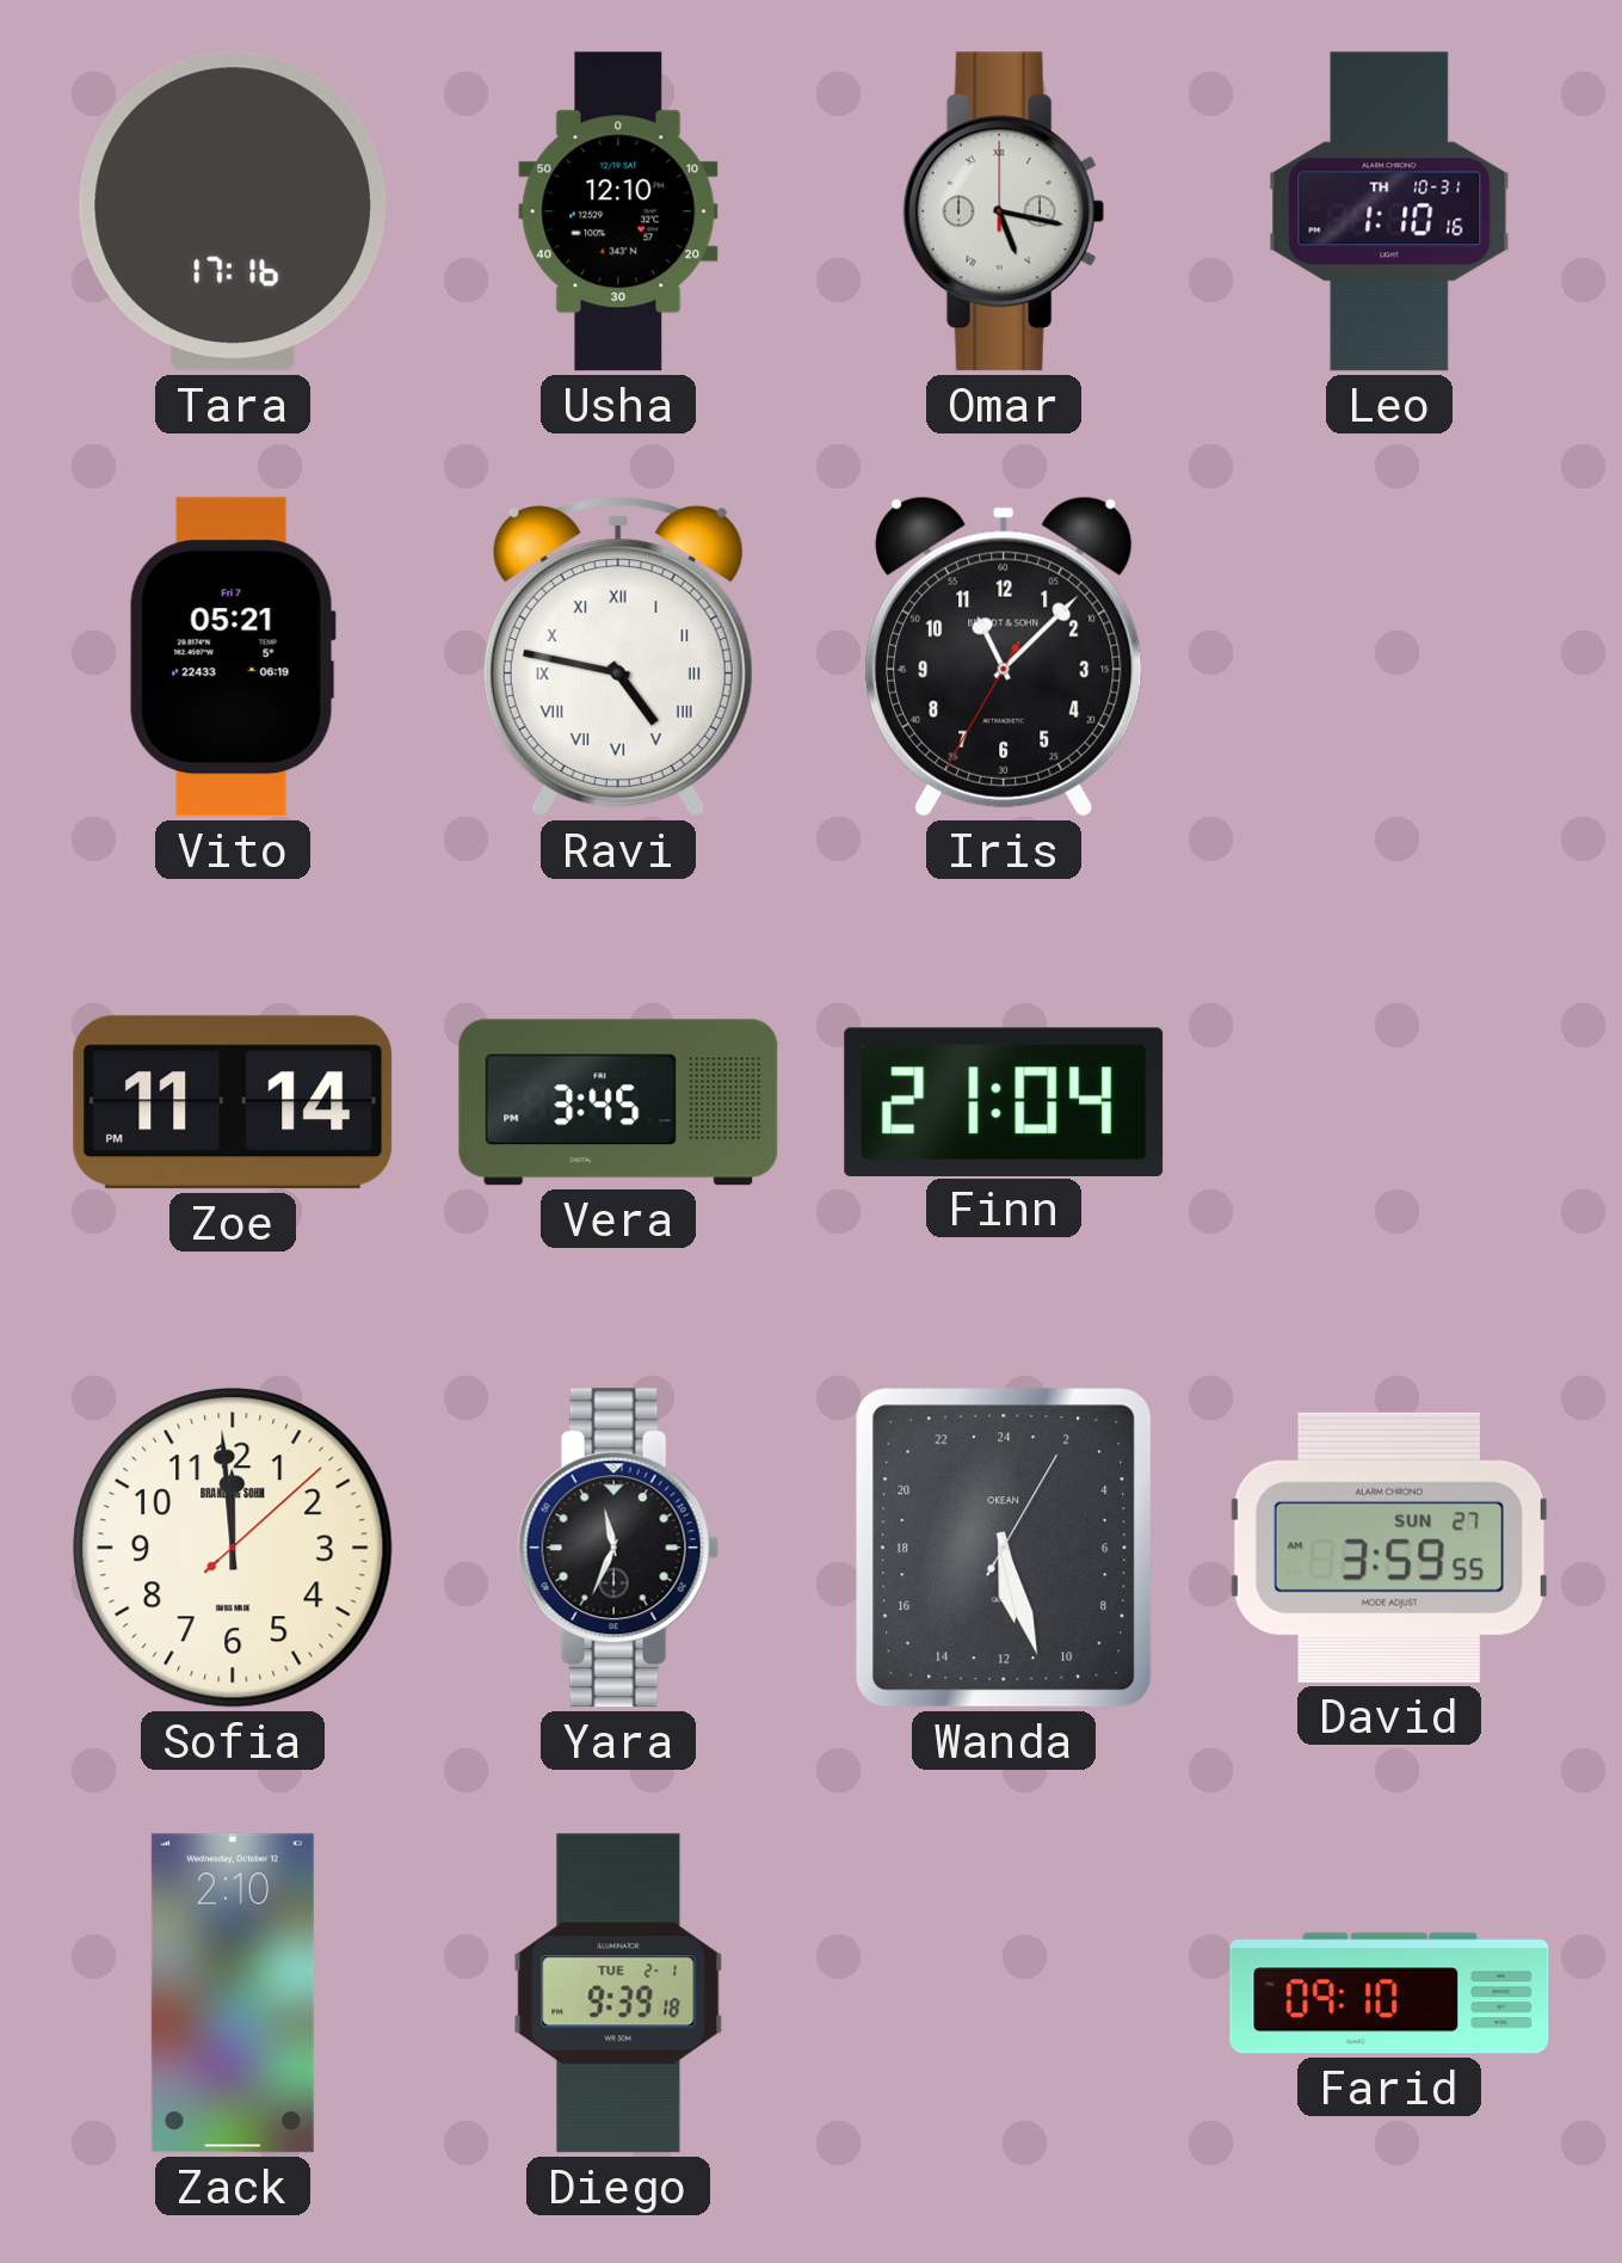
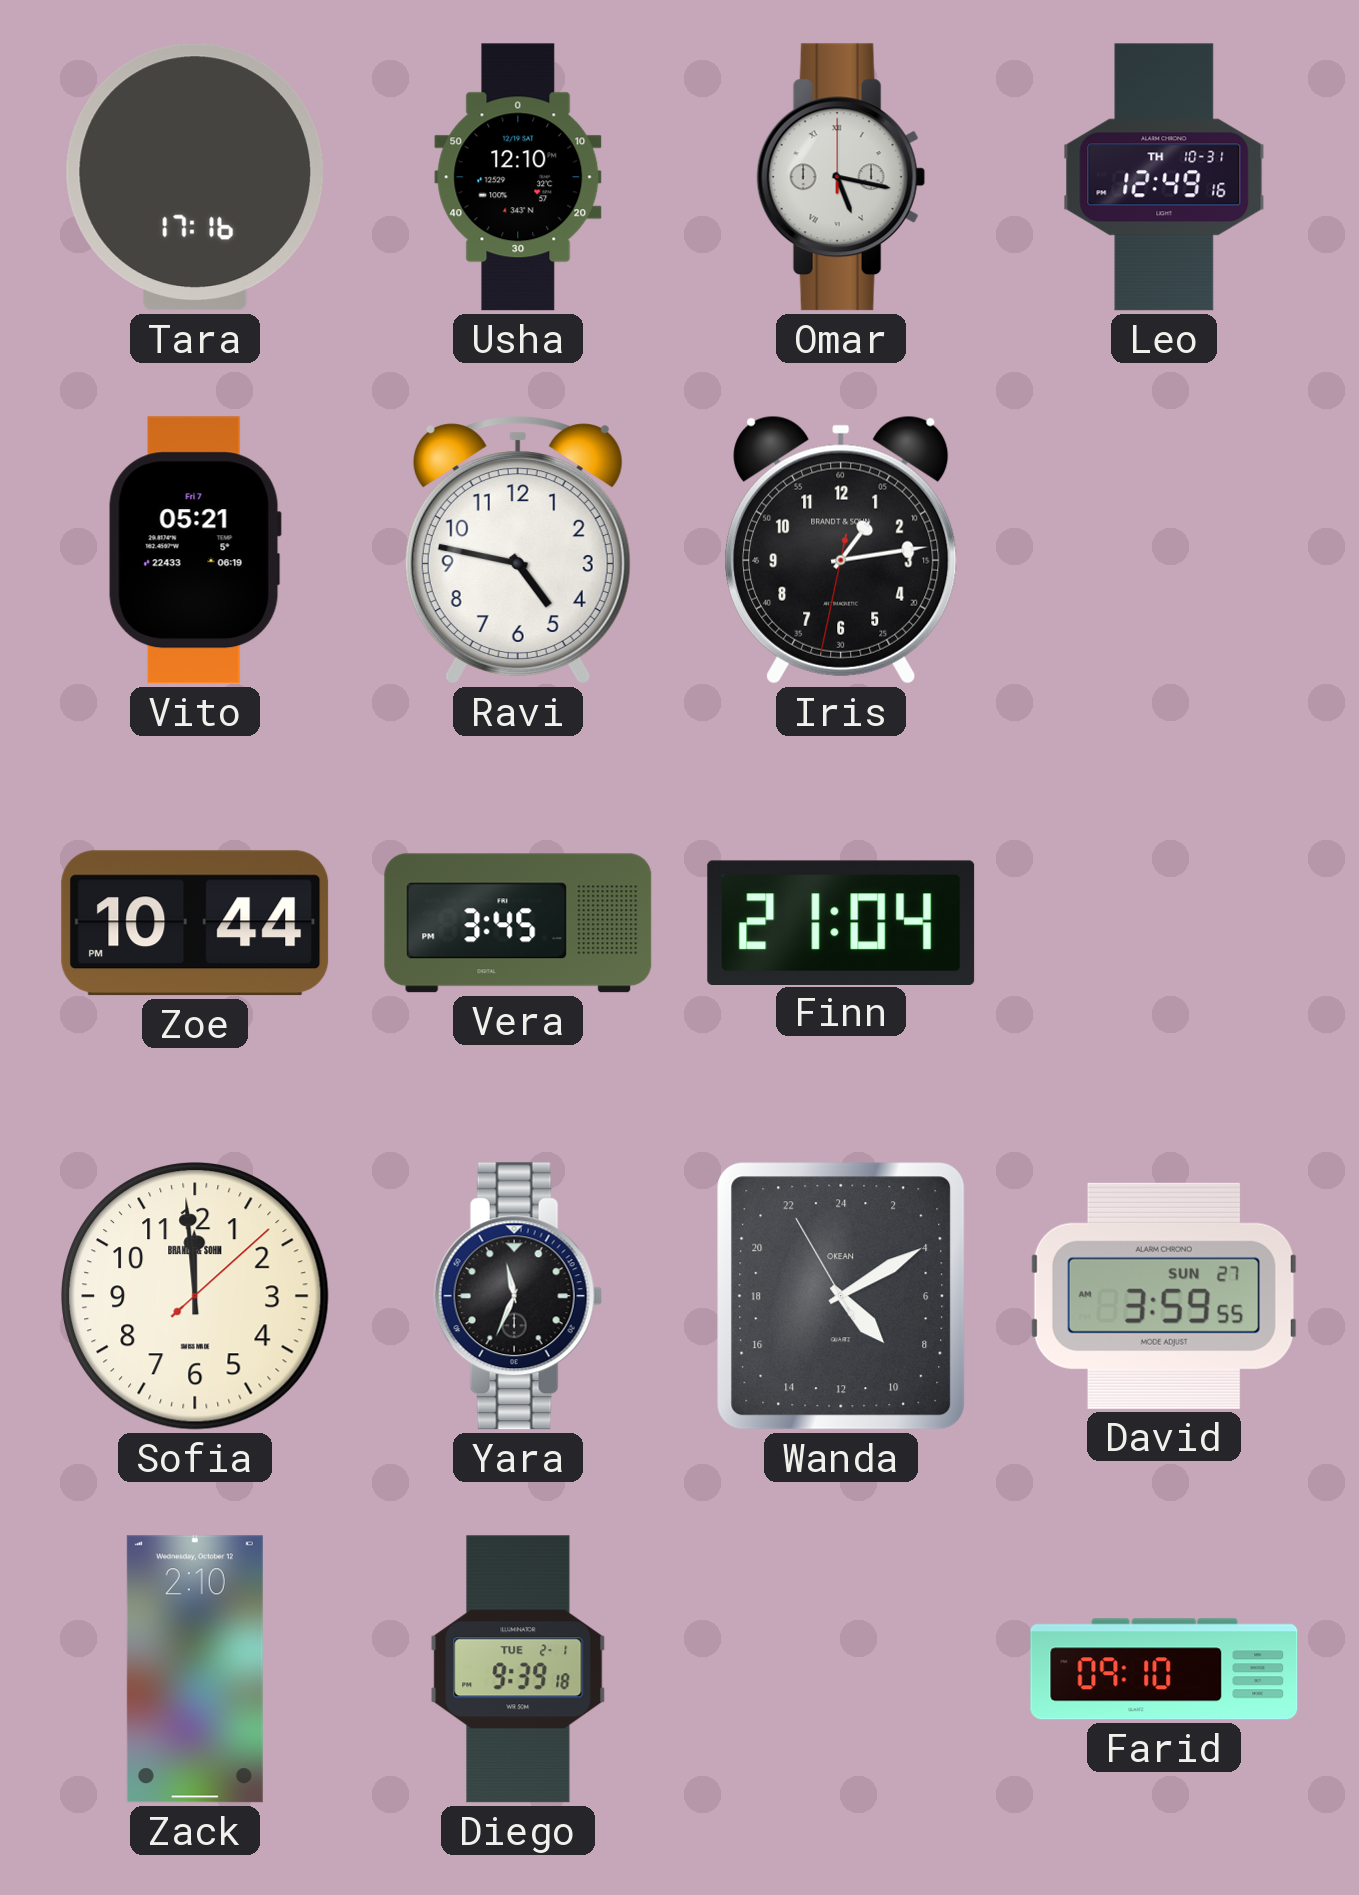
Leo: 1:10 -> 12:49
Ravi numerals: Roman -> Arabic
Iris: 11:07 -> 1:13
Zoe: 11:14 -> 10:44
Wanda: 11:27 -> 9:09
